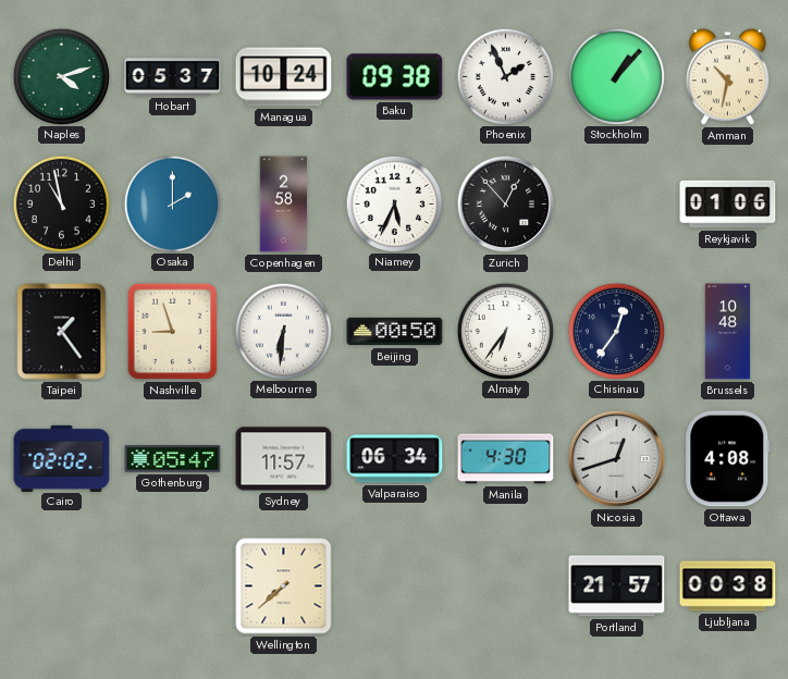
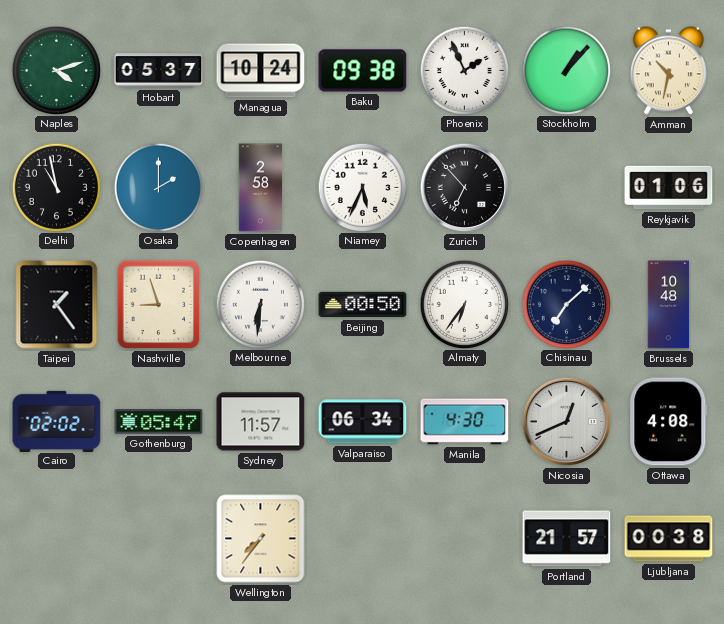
Zurich: 12:53 -> 6:53
Chisinau: 12:36 -> 7:08
Nicosia: 12:42 -> 12:41
Wellington: 7:38 -> 7:36
